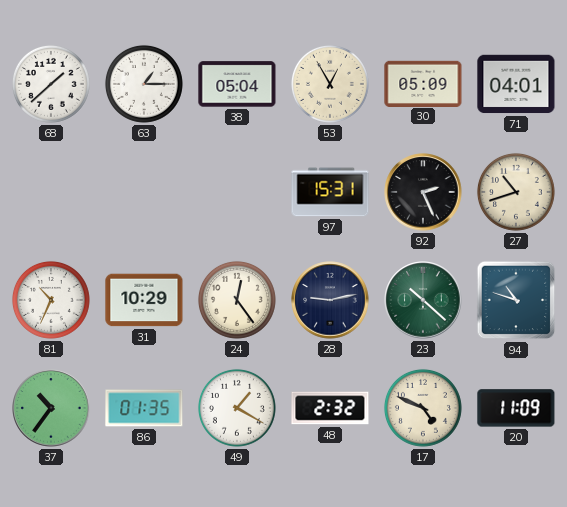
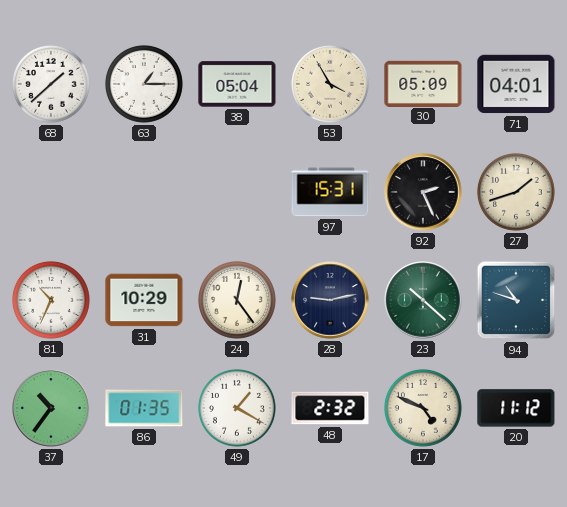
53: 12:55 -> 3:55
27: 10:42 -> 1:42
20: 11:09 -> 11:12
